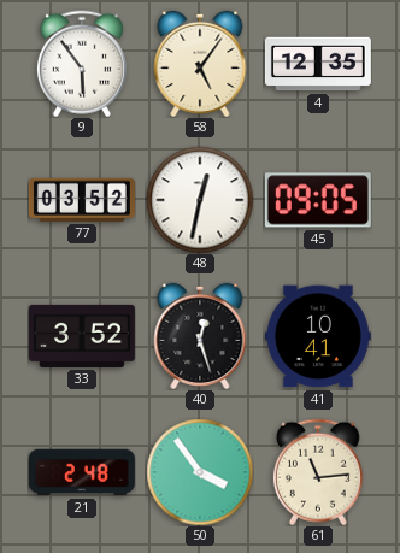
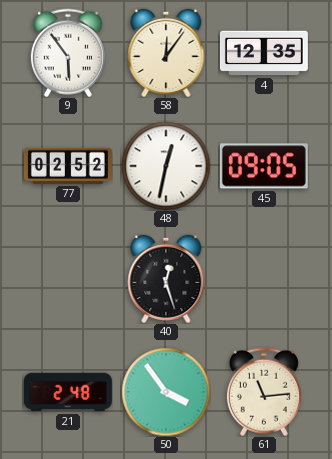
58: 5:06 -> 12:06
77: 03:52 -> 02:52
33: 3:52 -> none
41: 10:41 -> none
